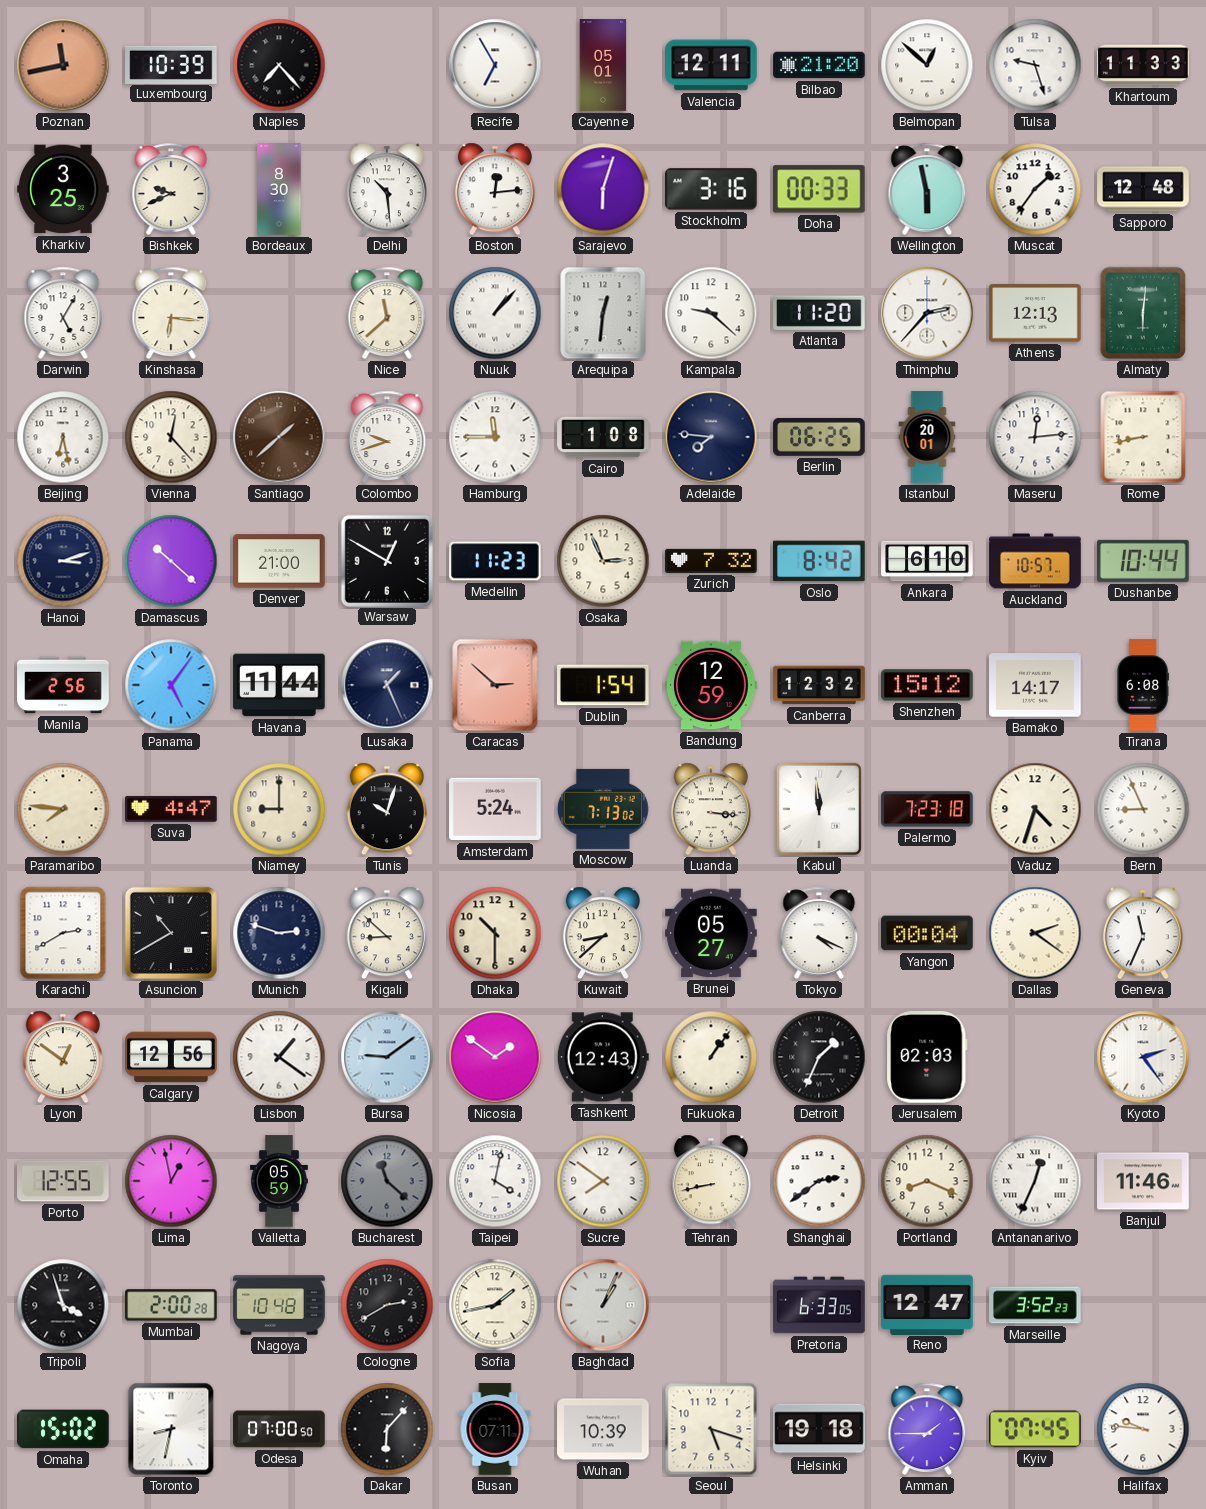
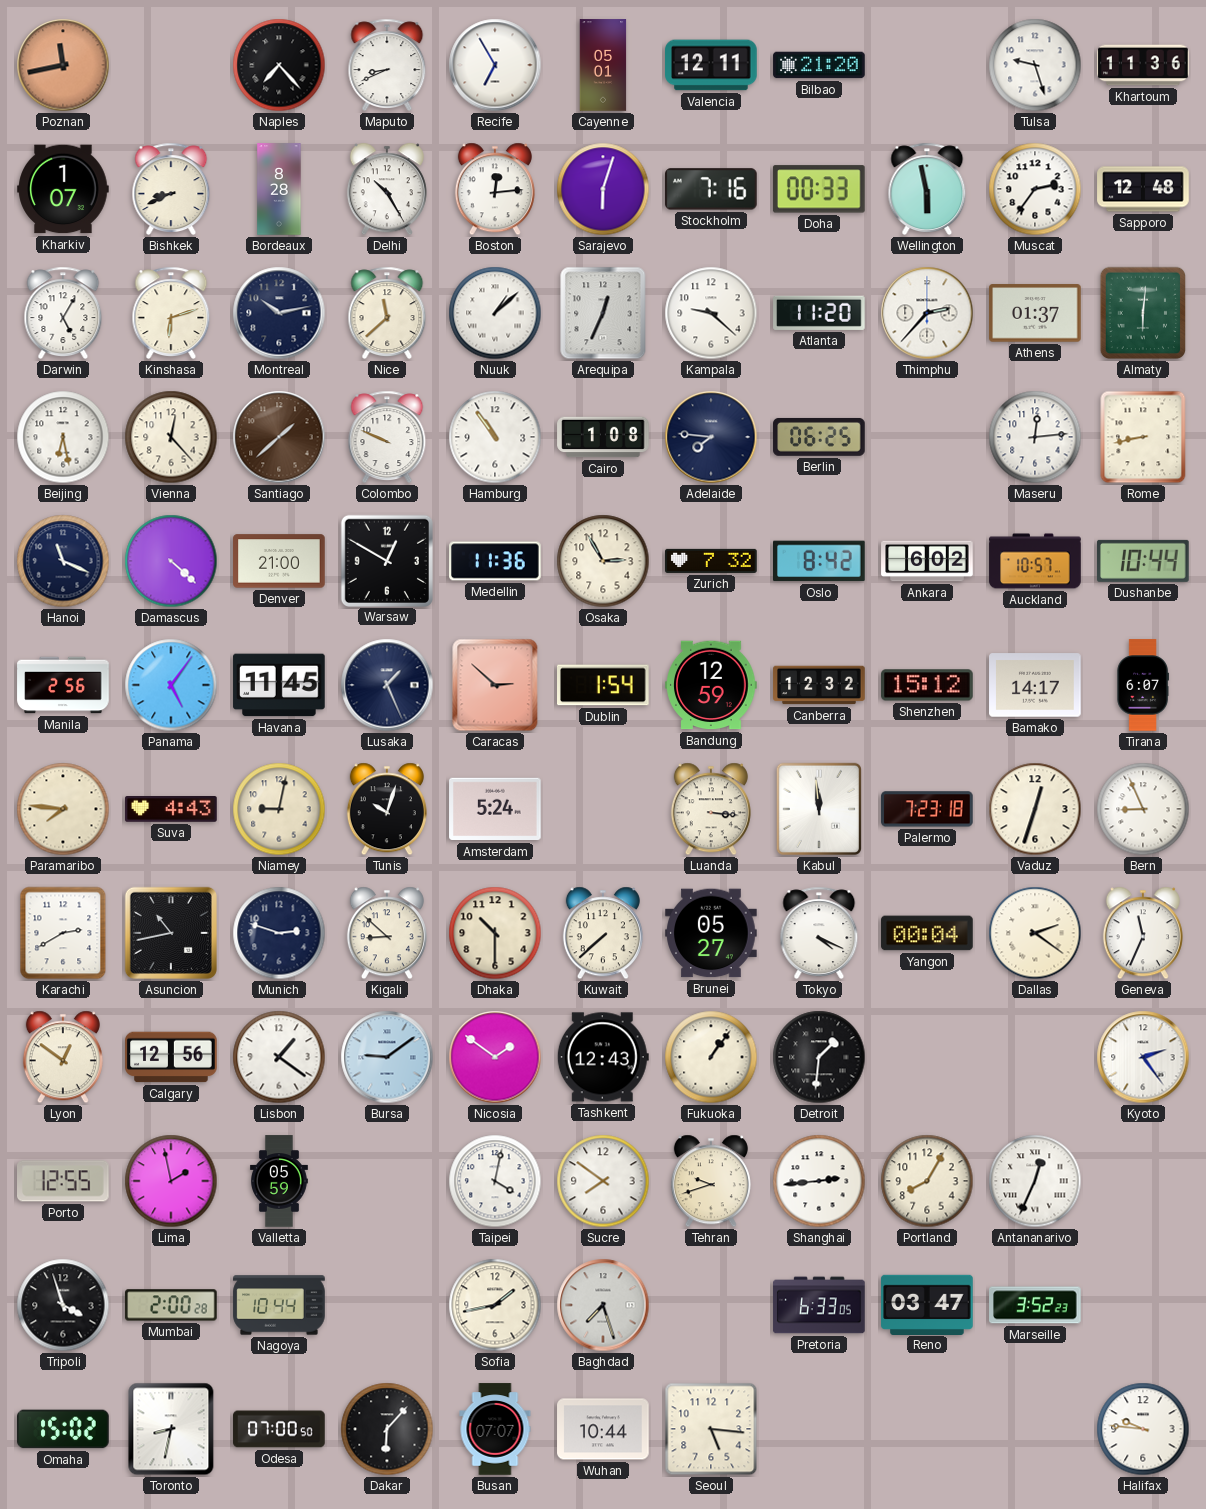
Luxembourg: 10:39 -> none
Maputo: none -> 8:41
Belmopan: 12:52 -> none
Khartoum: 11:33 -> 11:36
Kharkiv: 3:25 -> 1:07
Bishkek: 9:41 -> 8:41
Bordeaux: 8:30 -> 8:28
Delhi: 10:29 -> 10:25
Stockholm: 3:16 -> 7:16
Muscat: 1:36 -> 2:36
Kinshasa: 6:16 -> 6:12
Montreal: none -> 10:13
Nuuk: 1:07 -> 1:08
Arequipa: 12:31 -> 12:34
Athens: 12:13 -> 01:37
Colombo: 9:42 -> 9:49
Hamburg: 11:45 -> 10:54
Istanbul: 20:01 -> none
Hanoi: 3:12 -> 11:19
Damascus: 10:22 -> 4:22
Medellin: 11:23 -> 11:36
Osaka: 2:56 -> 2:55
Ankara: 6:10 -> 6:02
Havana: 11:44 -> 11:45
Tirana: 6:08 -> 6:07
Suva: 4:47 -> 4:43
Niamey: 9:00 -> 9:02
Moscow: 7:13 -> none
Vaduz: 4:33 -> 12:33
Asuncion: 10:40 -> 10:43
Kuwait: 8:38 -> 7:38
Detroit: 1:34 -> 1:31
Jerusalem: 02:03 -> none
Lima: 12:58 -> 1:58
Bucharest: 11:22 -> none
Tehran: 8:43 -> 9:42
Shanghai: 2:39 -> 2:44
Portland: 8:19 -> 8:05
Banjul: 11:46 -> none
Nagoya: 10:48 -> 10:44
Cologne: 2:40 -> none
Baghdad: 1:04 -> 7:27
Reno: 12:47 -> 03:47
Busan: 07:11 -> 07:07
Wuhan: 10:39 -> 10:44
Seoul: 5:18 -> 5:16
Helsinki: 19:18 -> none
Amman: 1:45 -> none
Kyiv: 07:45 -> none
